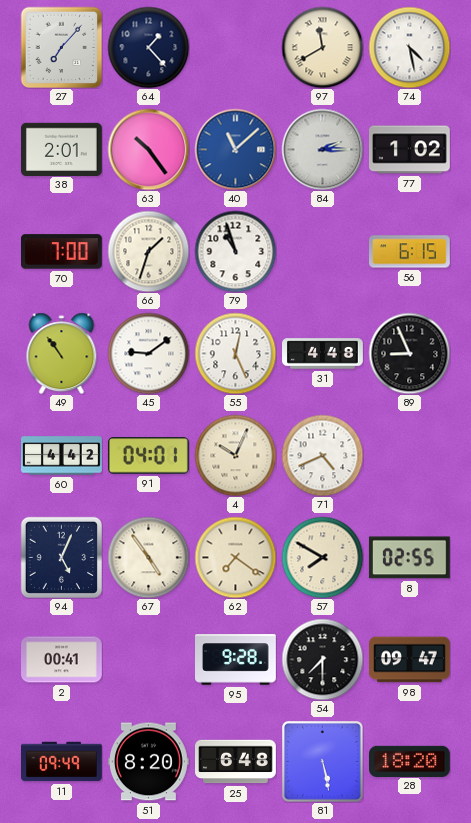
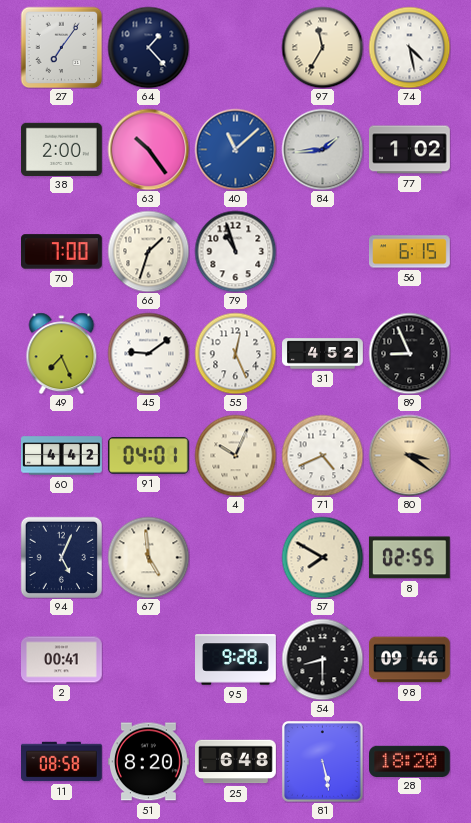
27: 7:07 -> 7:06
97: 11:40 -> 11:35
38: 2:01 -> 2:00
84: 2:15 -> 1:44
49: 10:54 -> 7:26
31: 4:48 -> 4:52
80: none -> 3:21
67: 4:54 -> 4:59
62: 7:21 -> none
54: 7:30 -> 8:30
98: 09:47 -> 09:46
11: 09:49 -> 08:58
